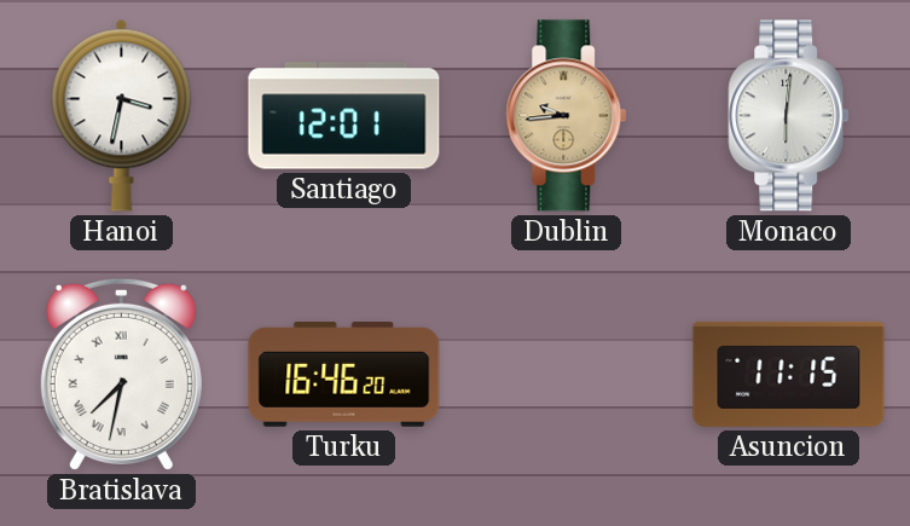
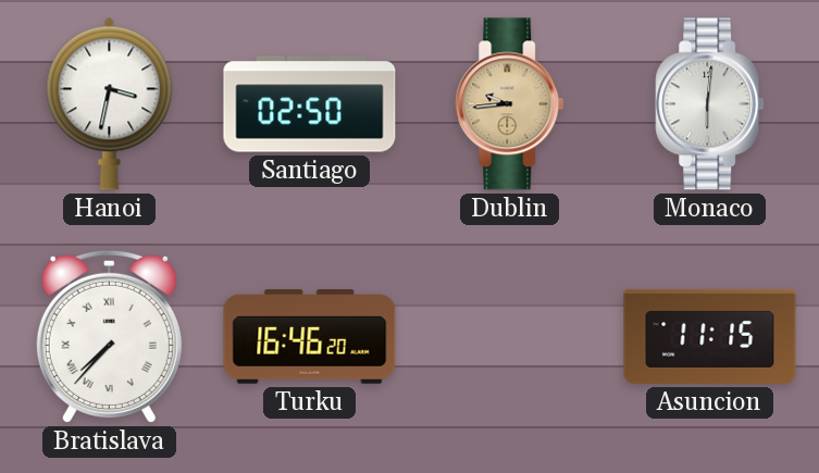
Santiago: 12:01 -> 02:50
Bratislava: 7:32 -> 7:37
